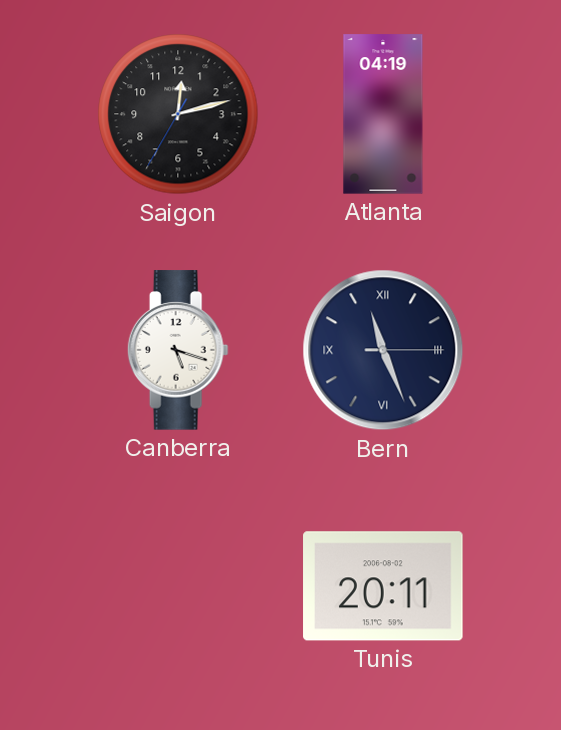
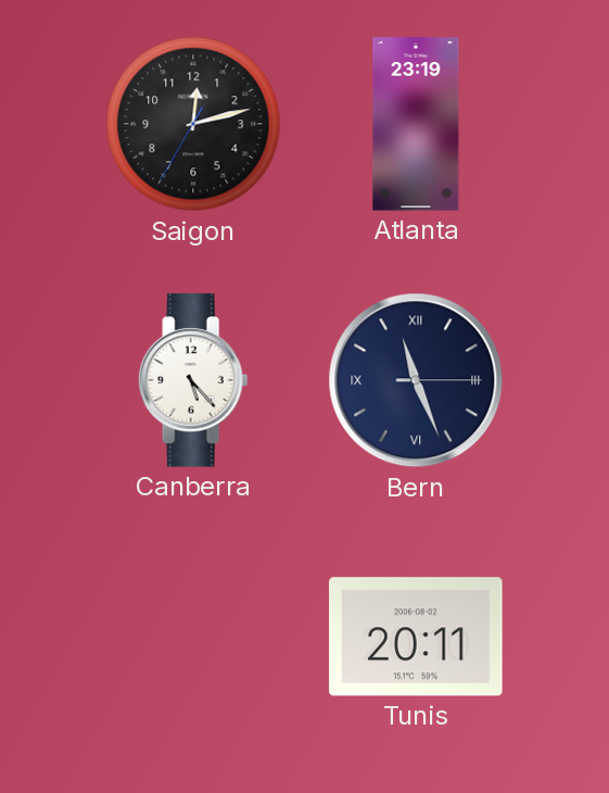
Atlanta: 04:19 -> 23:19
Canberra: 5:18 -> 5:23
